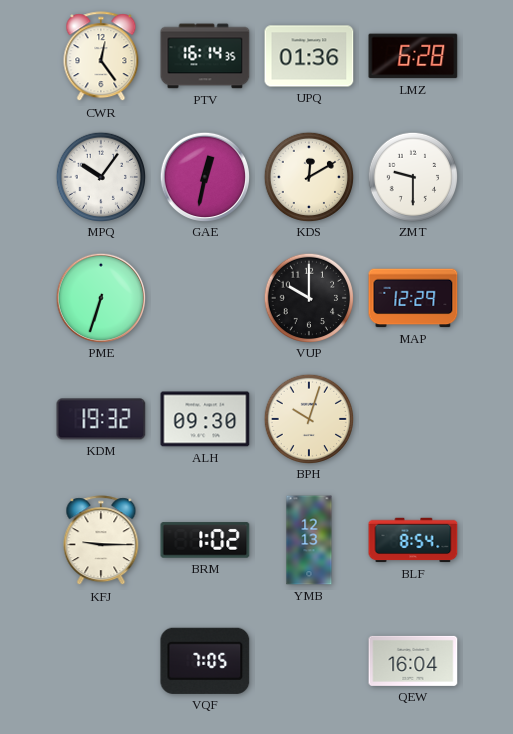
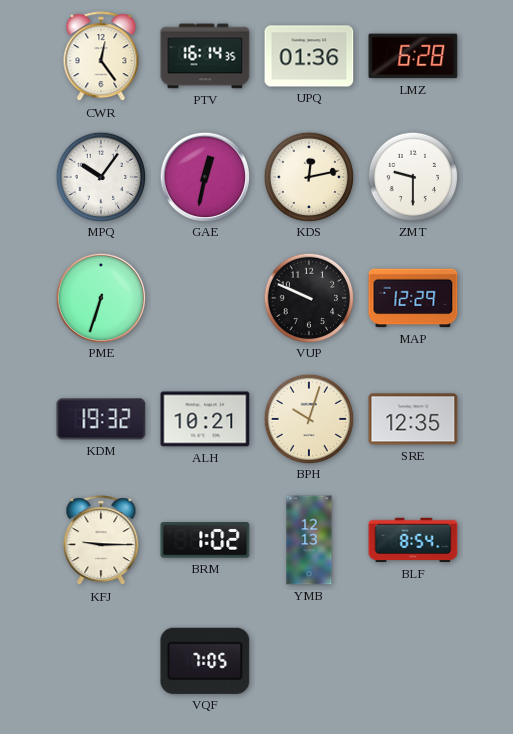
KDS: 12:10 -> 12:13
VUP: 10:00 -> 9:49
ALH: 09:30 -> 10:21
SRE: none -> 12:35
QEW: 16:04 -> none
